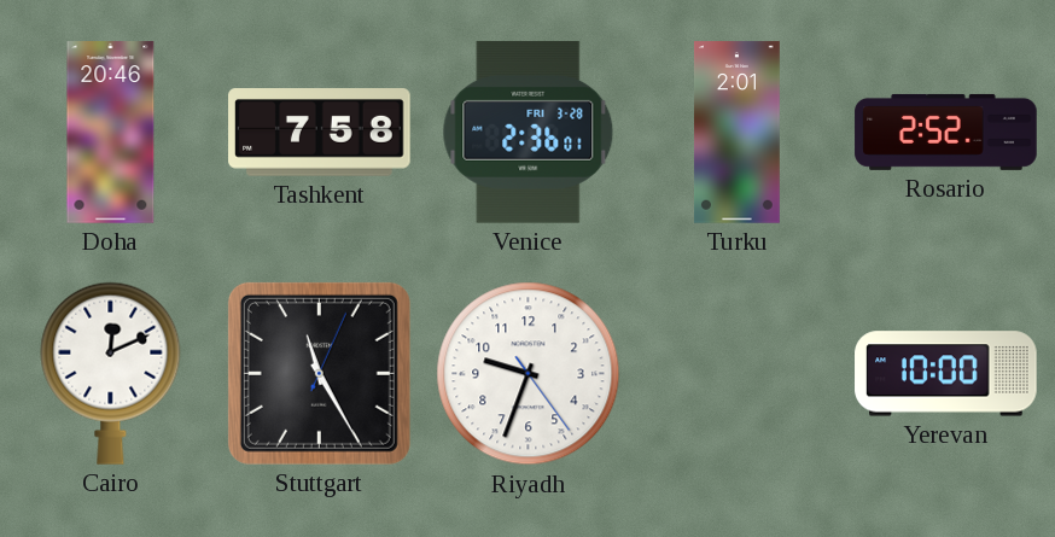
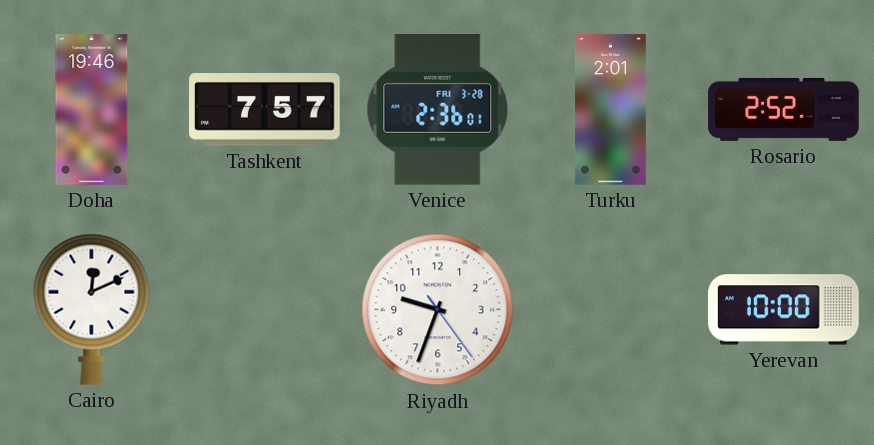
Doha: 20:46 -> 19:46
Tashkent: 7:58 -> 7:57
Stuttgart: 11:25 -> none
